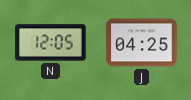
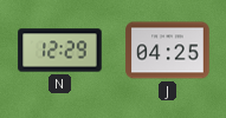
N: 12:05 -> 12:29
